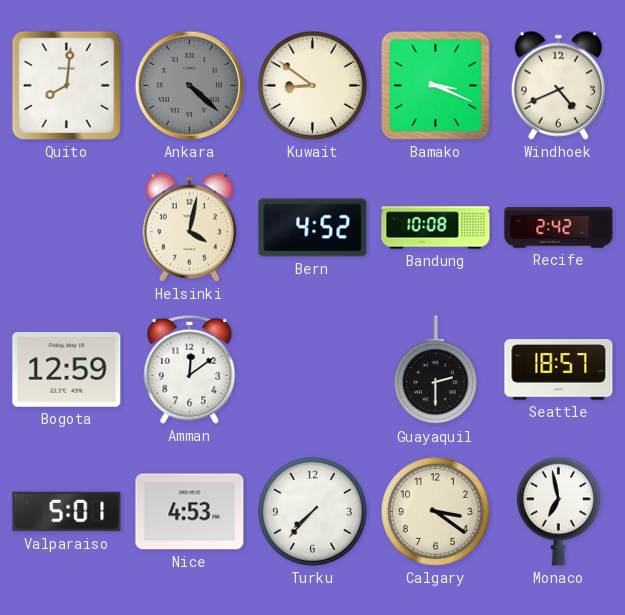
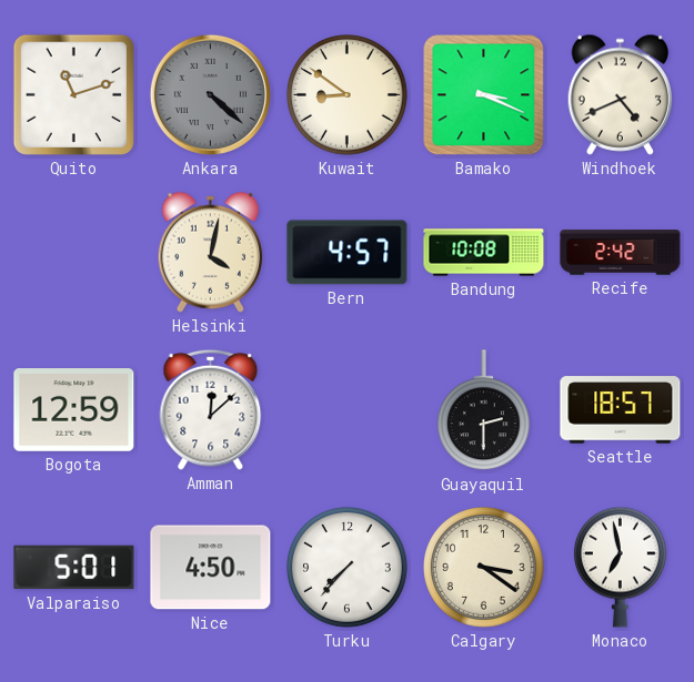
Quito: 8:01 -> 11:12
Bern: 4:52 -> 4:57
Amman: 12:09 -> 12:08
Nice: 4:53 -> 4:50
